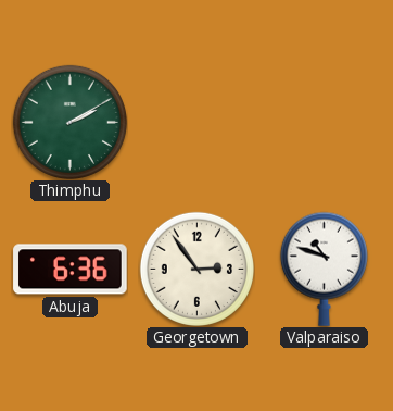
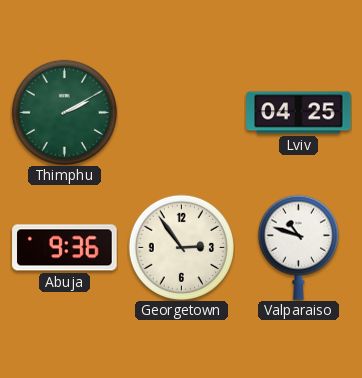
Lviv: none -> 04:25
Abuja: 6:36 -> 9:36
